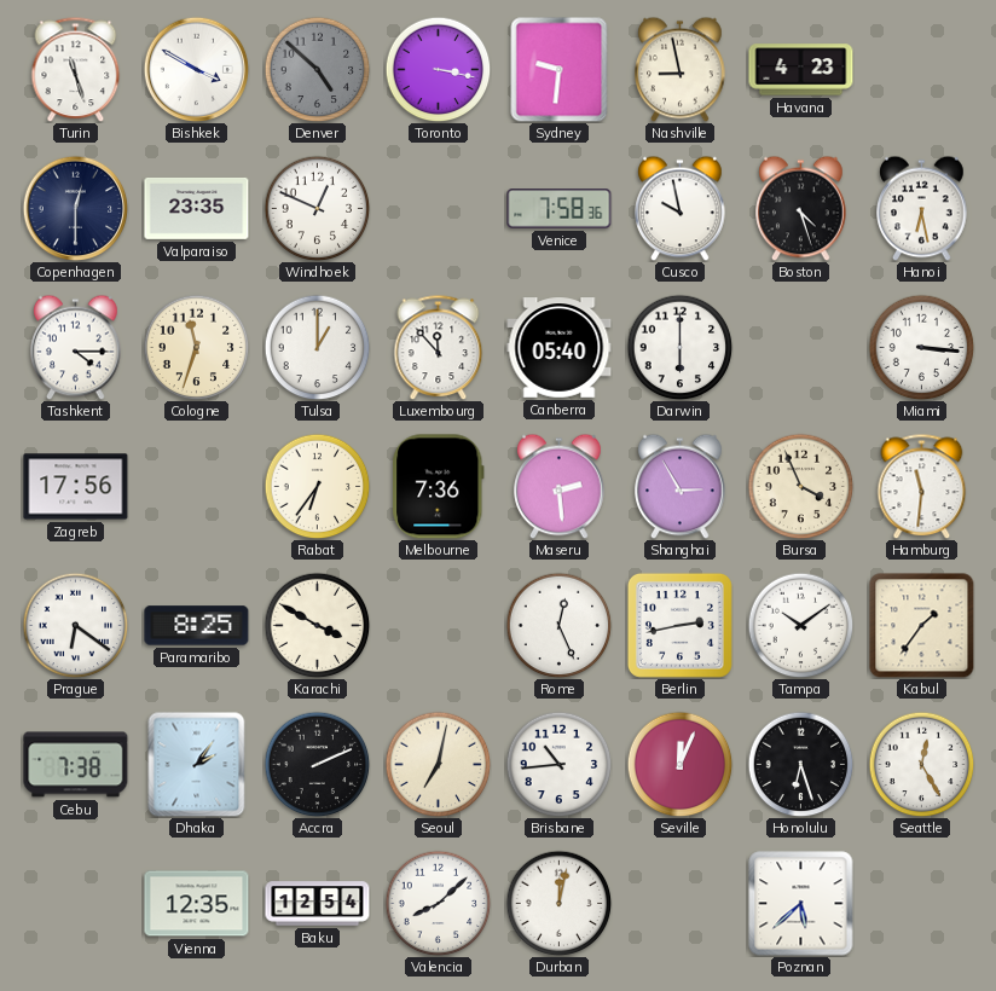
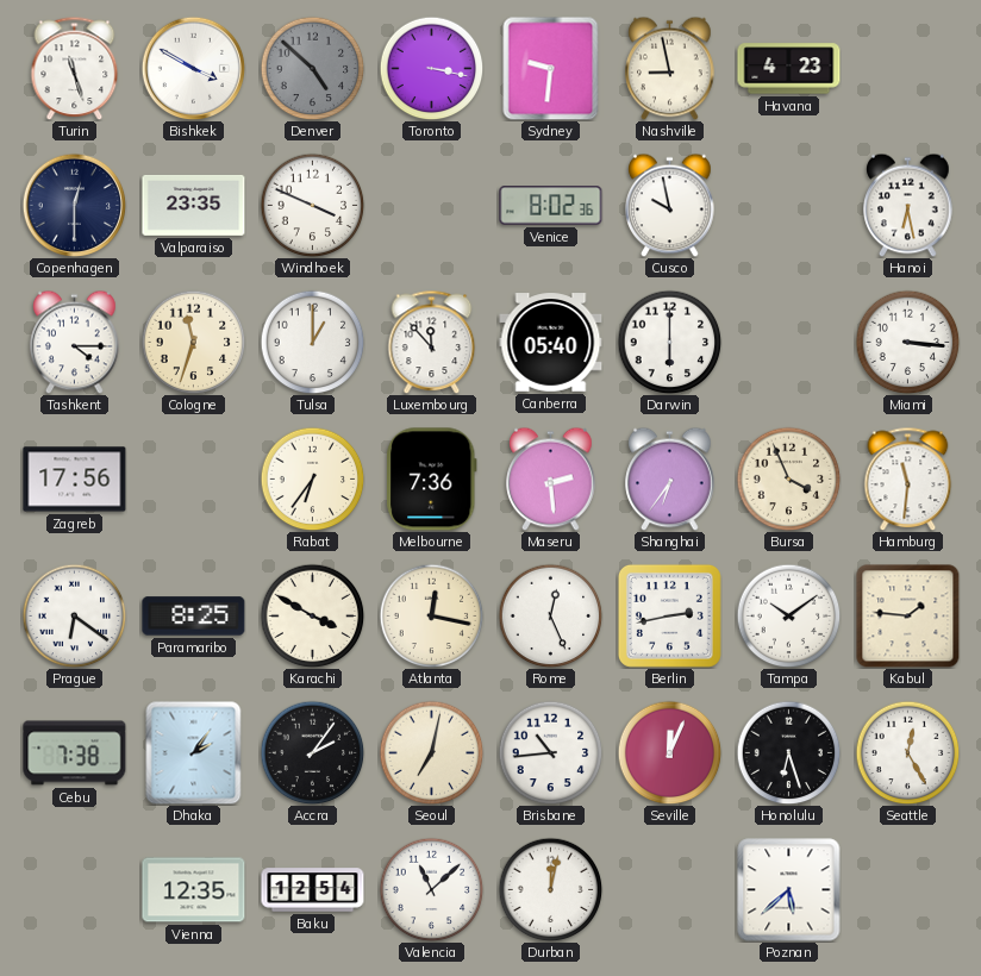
Windhoek: 12:49 -> 3:49
Venice: 7:58 -> 8:02
Boston: 4:27 -> none
Shanghai: 2:55 -> 6:36
Atlanta: none -> 12:17
Kabul: 1:36 -> 1:46
Accra: 2:11 -> 2:06
Valencia: 8:08 -> 11:08
